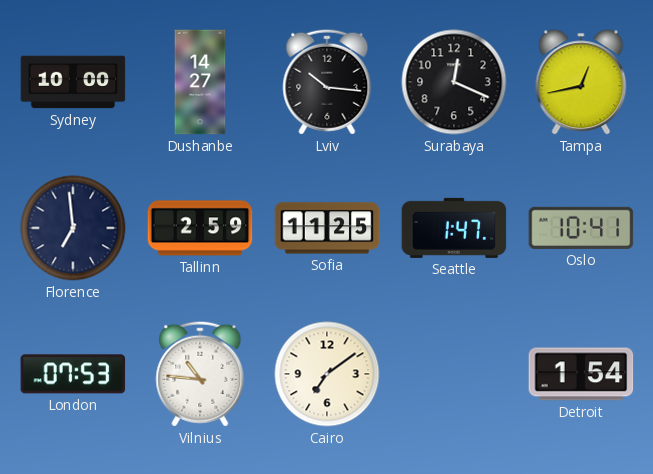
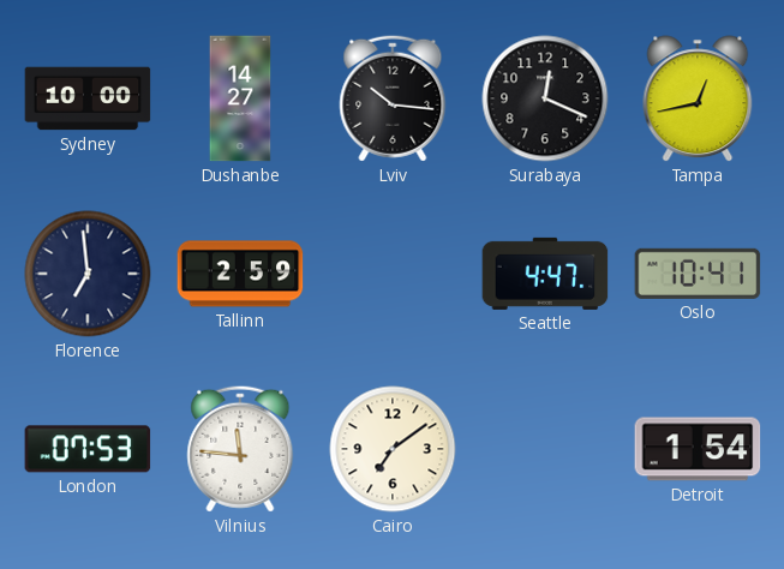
Sofia: 11:25 -> none
Seattle: 1:47 -> 4:47
Vilnius: 10:46 -> 11:46
